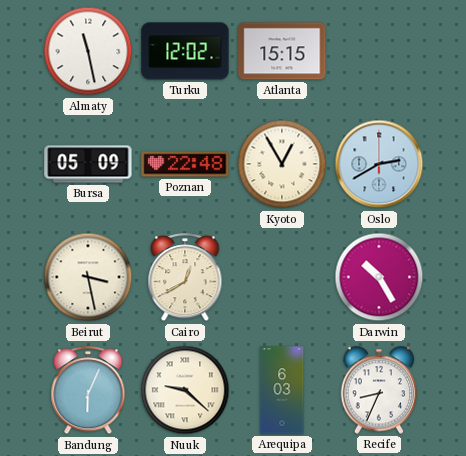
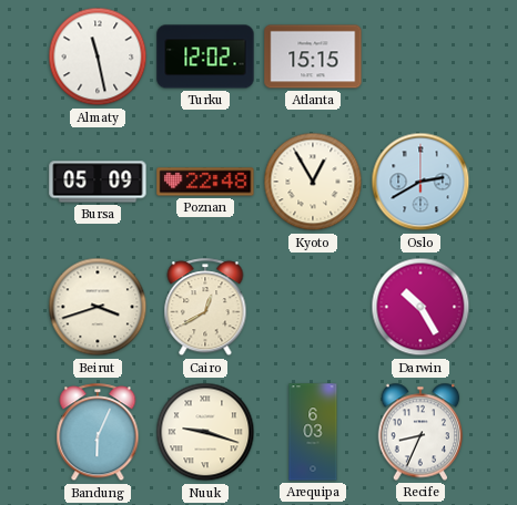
Beirut: 3:28 -> 3:42
Nuuk: 9:22 -> 9:18
